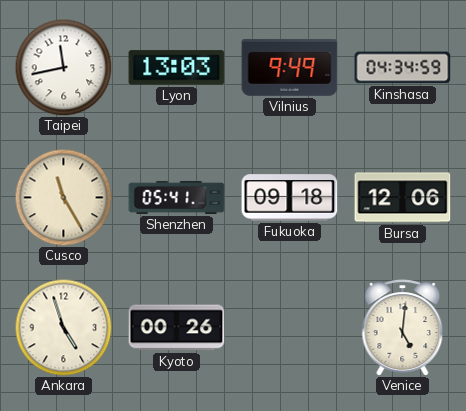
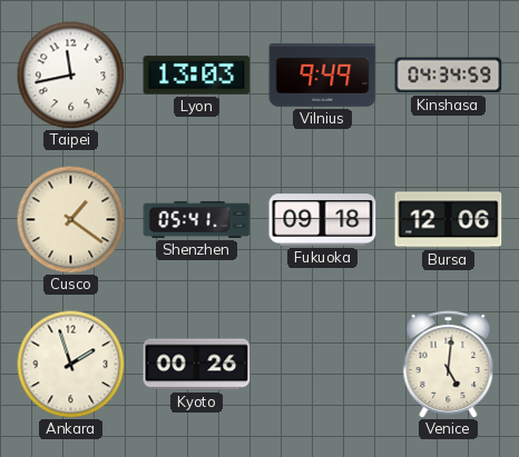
Cusco: 11:25 -> 1:21
Ankara: 4:57 -> 1:57
